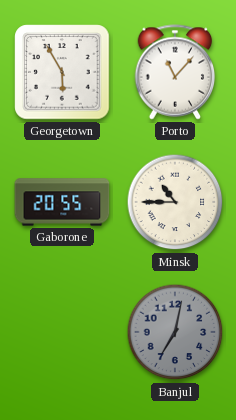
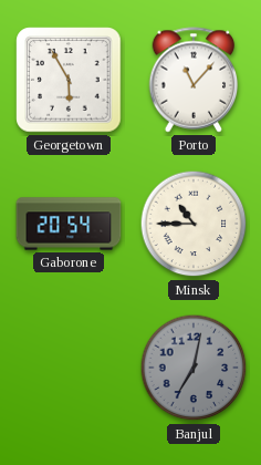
Gaborone: 20:55 -> 20:54
